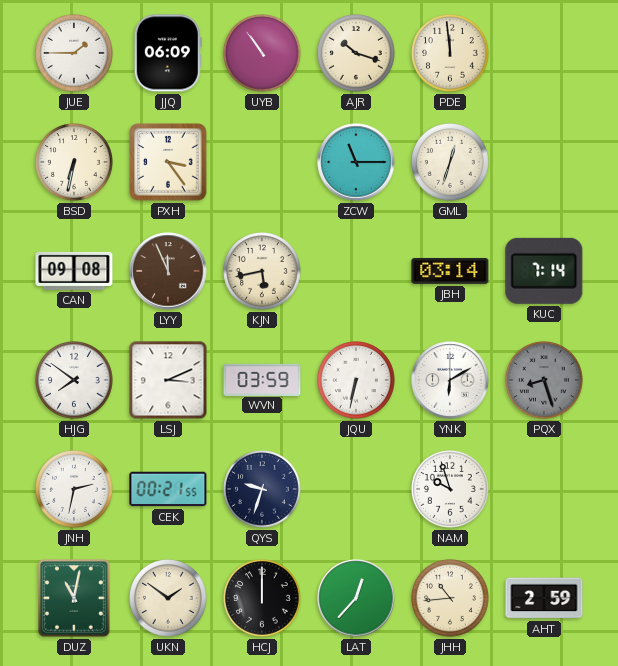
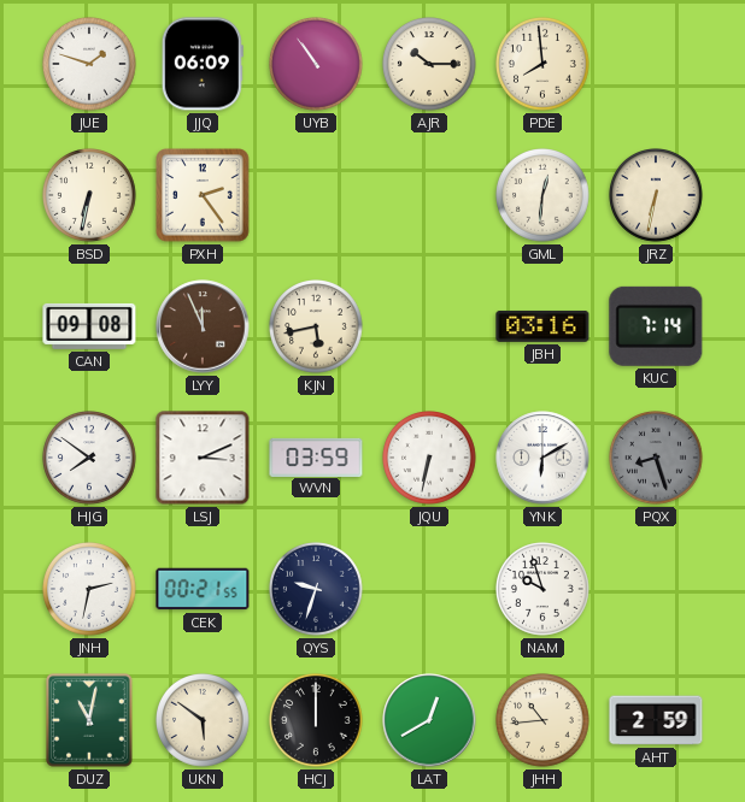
JUE: 1:45 -> 1:48
AJR: 10:18 -> 10:15
PDE: 11:59 -> 7:59
PXH: 3:24 -> 2:24
ZCW: 11:15 -> none
GML: 12:33 -> 12:31
JRZ: none -> 6:32
JBH: 03:14 -> 03:16
UKN: 1:51 -> 5:51
LAT: 12:37 -> 12:40
